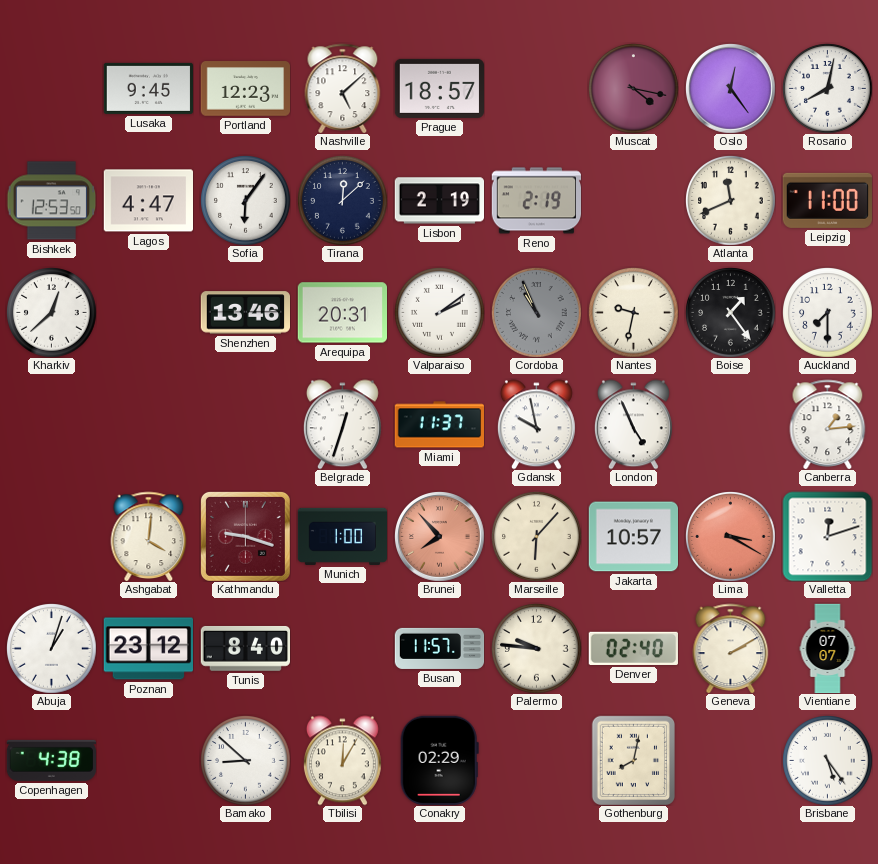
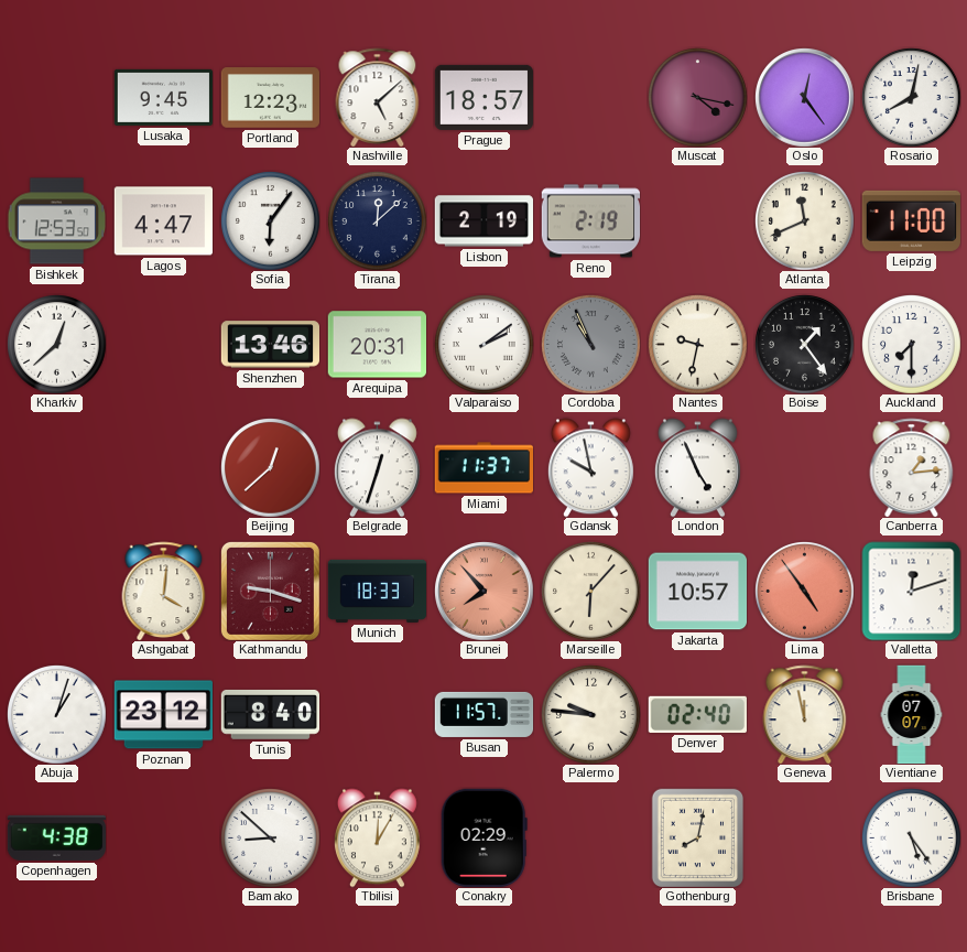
Beijing: none -> 12:38
Munich: 1:00 -> 18:33
Lima: 3:20 -> 4:54
Geneva: 2:10 -> 11:58
